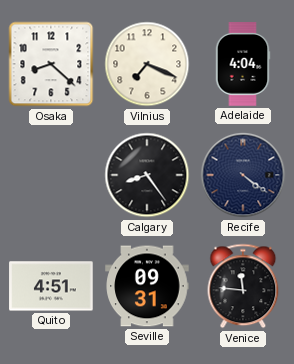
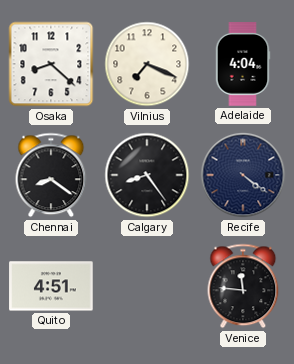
Chennai: none -> 8:21
Seville: 09:31 -> none
